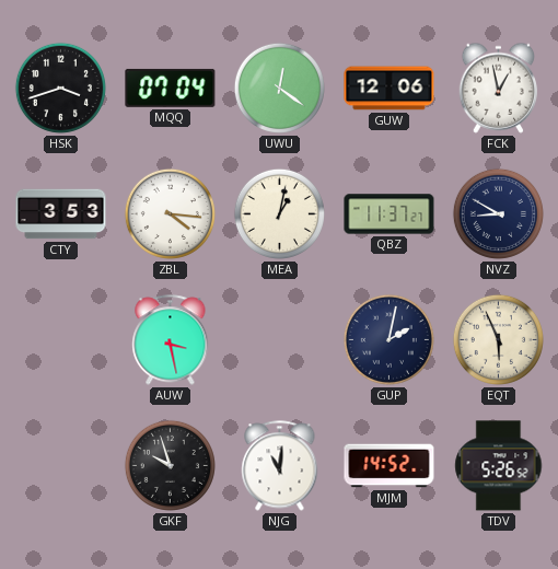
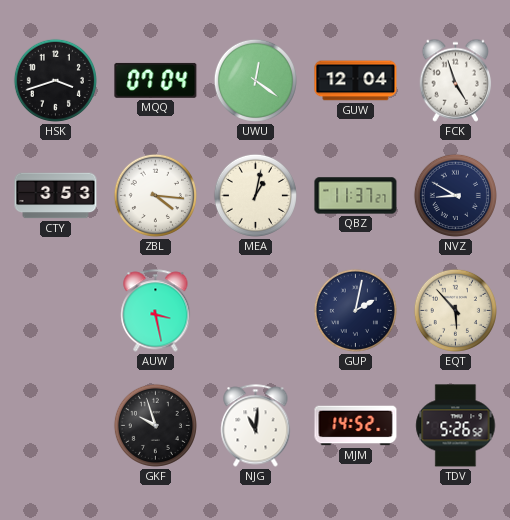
GUW: 12:06 -> 12:04
FCK: 12:58 -> 4:57
EQT: 5:56 -> 5:53
